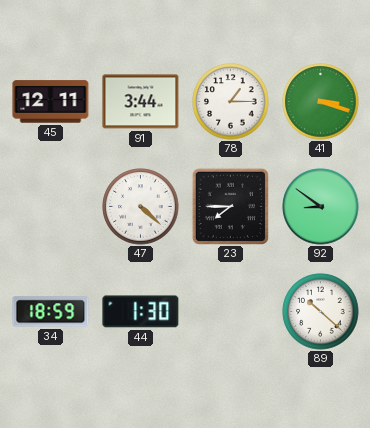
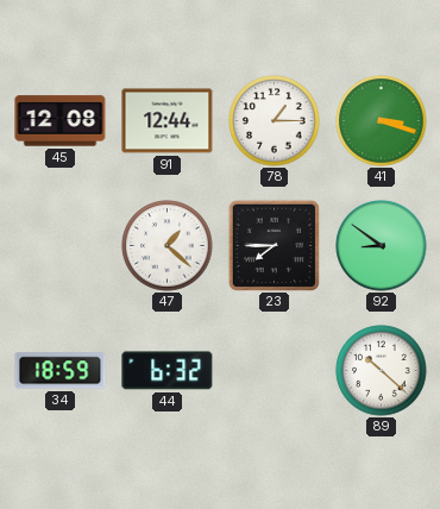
45: 12:11 -> 12:08
91: 3:44 -> 12:44
47: 4:22 -> 1:22
44: 1:30 -> 6:32
